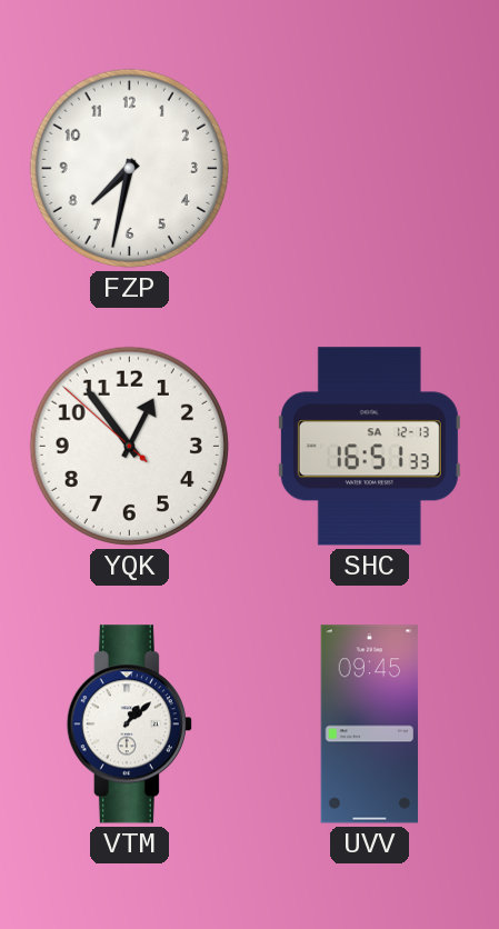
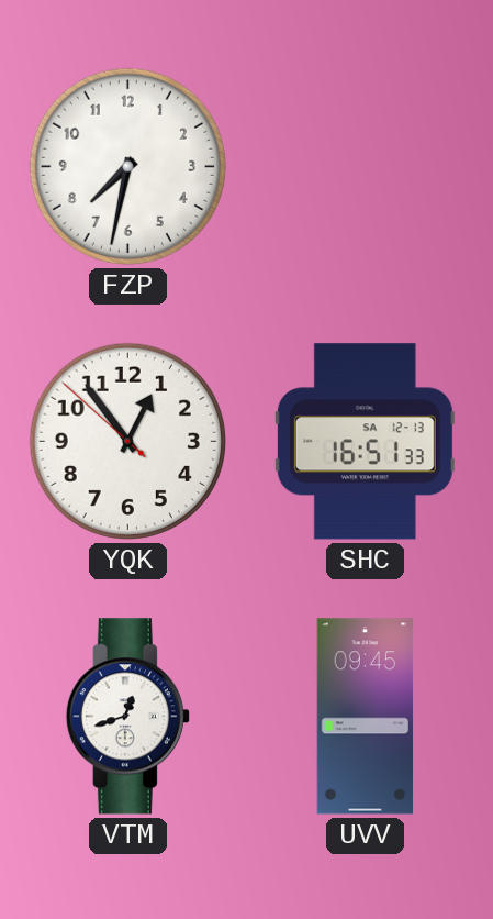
VTM: 1:08 -> 12:42
